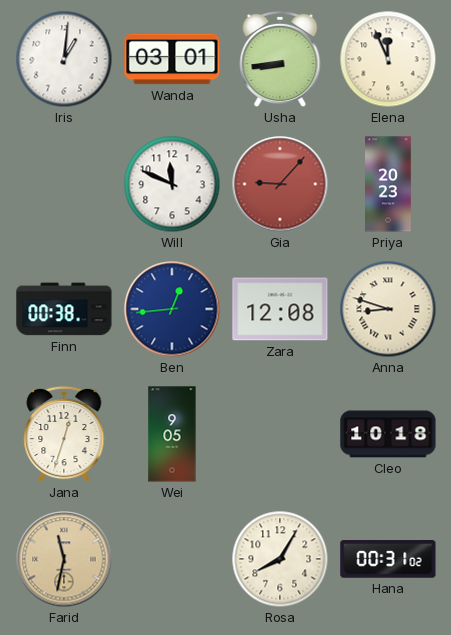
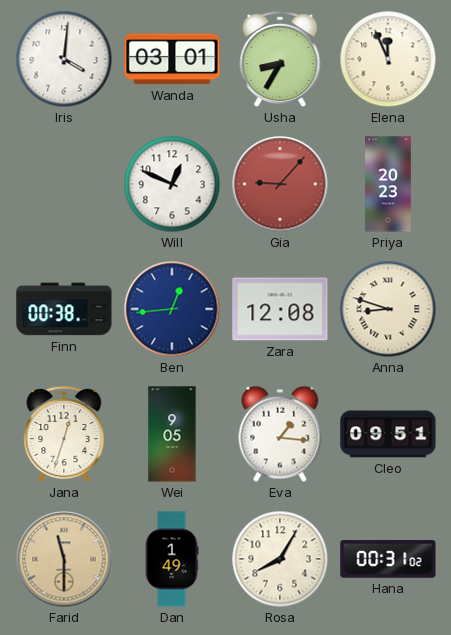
Iris: 1:01 -> 4:01
Usha: 8:44 -> 8:35
Will: 11:49 -> 12:49
Eva: none -> 1:16
Cleo: 10:18 -> 09:51
Farid: 11:32 -> 11:30
Dan: none -> 1:49
